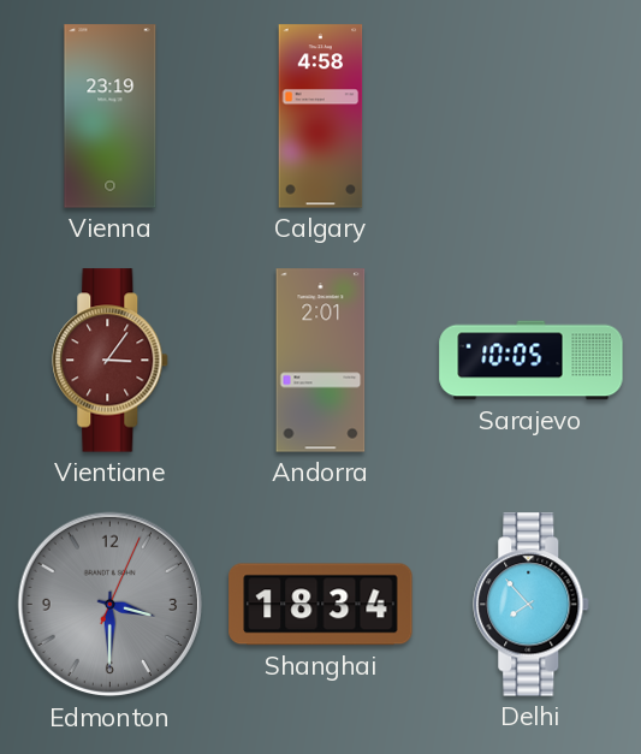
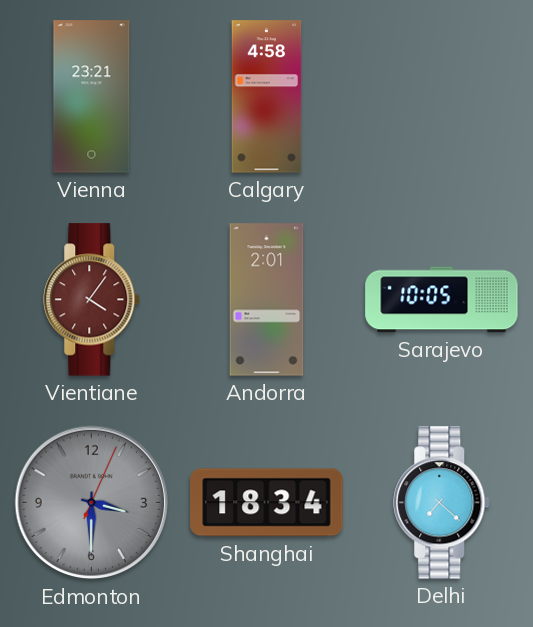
Vienna: 23:19 -> 23:21
Vientiane: 3:06 -> 4:06
Delhi: 7:53 -> 7:22
